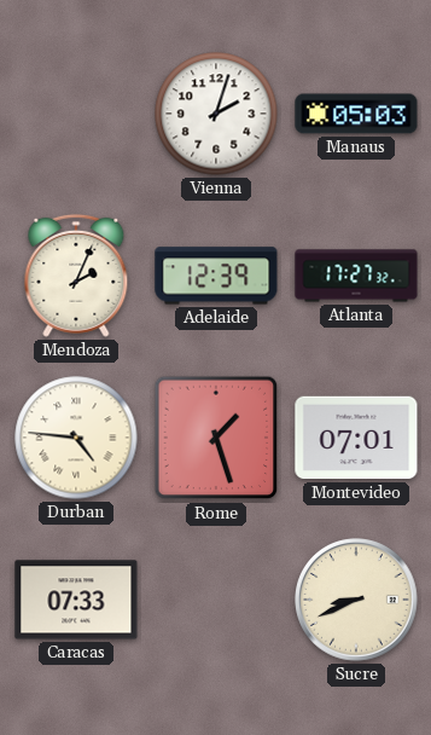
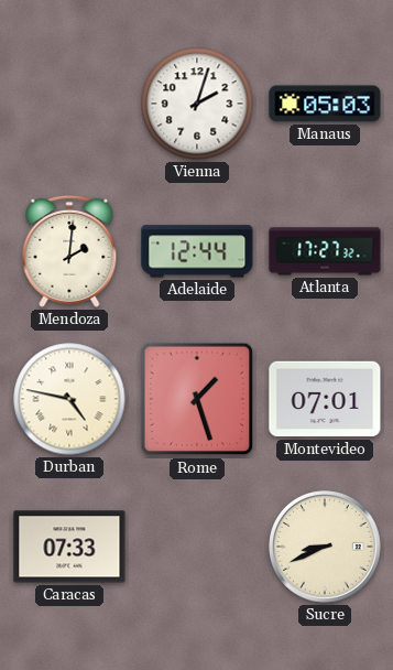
Mendoza: 2:04 -> 2:01
Adelaide: 12:39 -> 12:44
Durban: 4:46 -> 4:47
